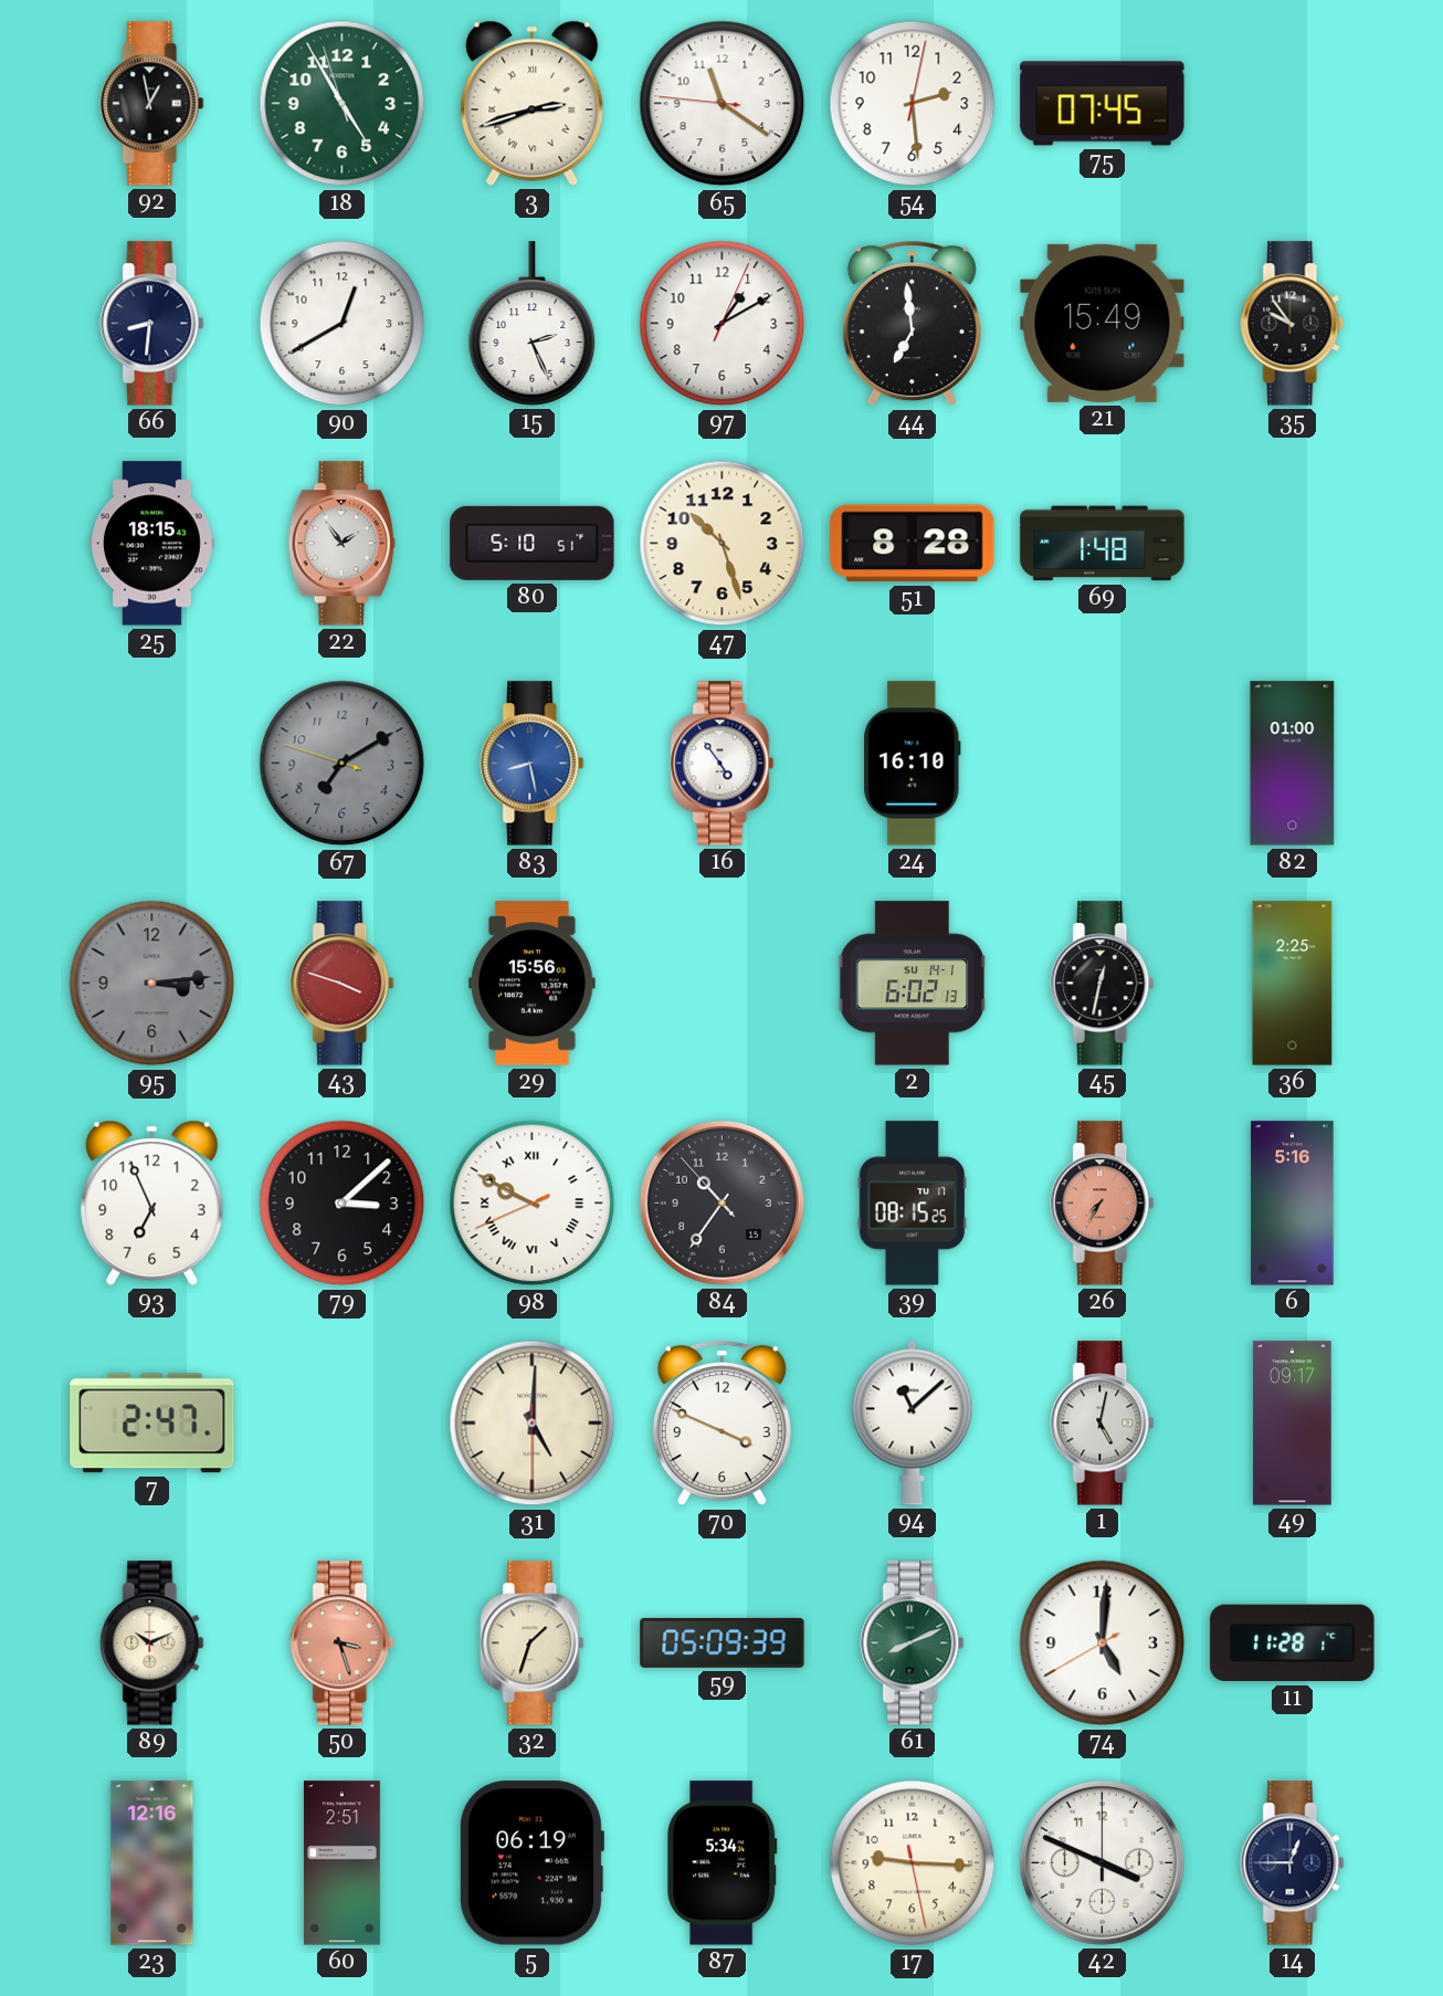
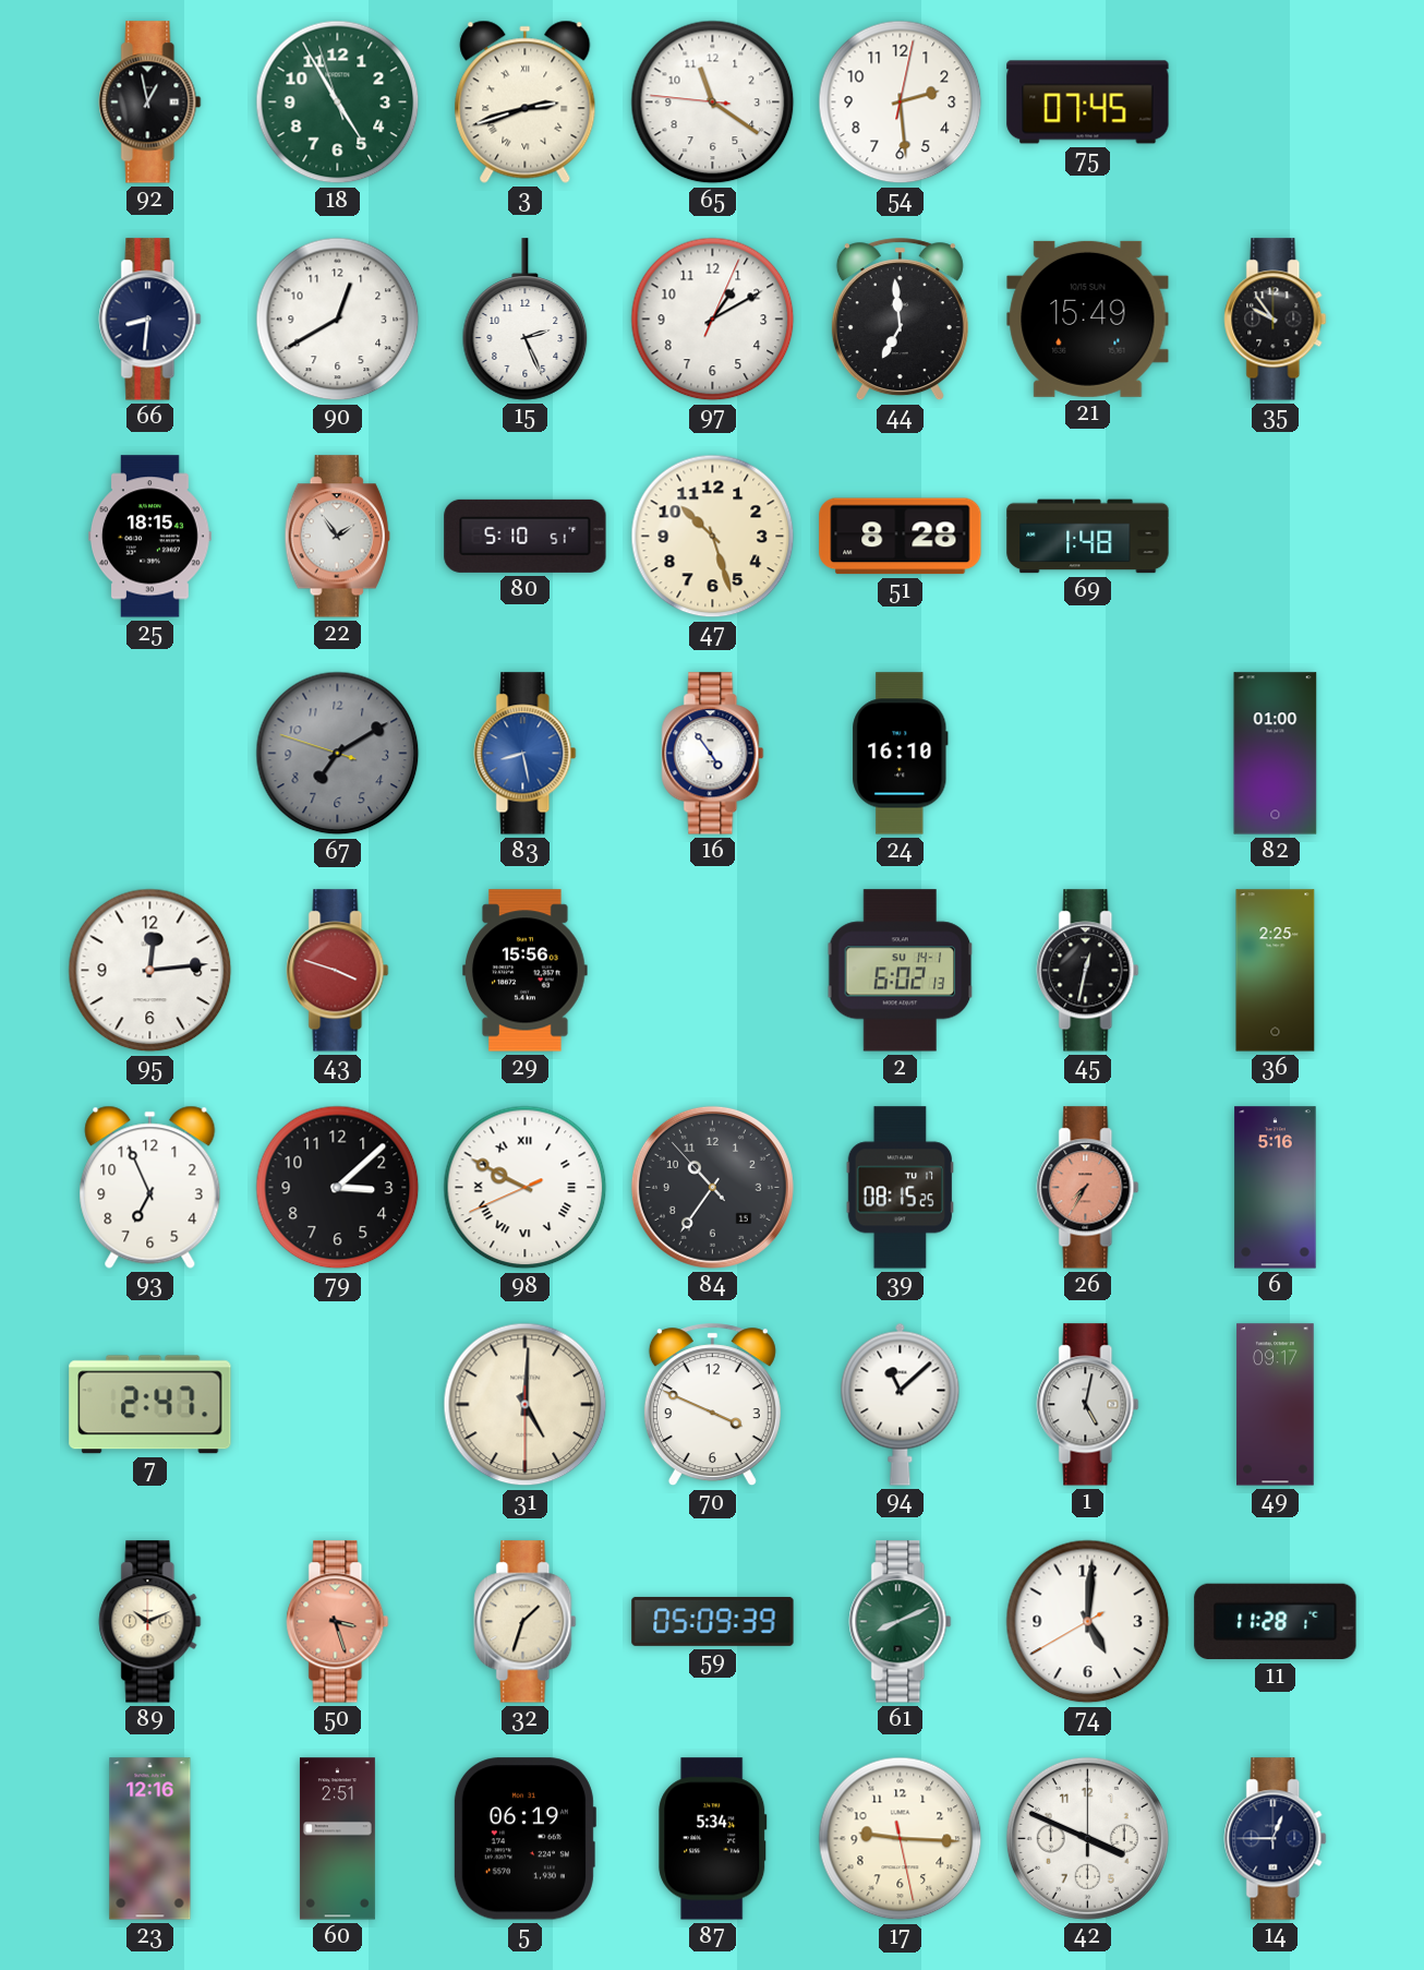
95: 3:14 -> 12:14
95 dial: grey -> white
